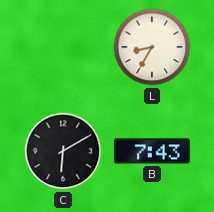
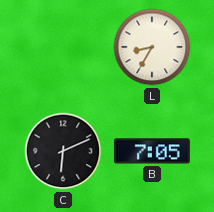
C: 6:10 -> 6:11
B: 7:43 -> 7:05
